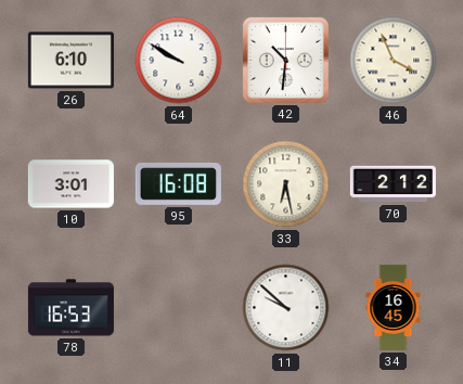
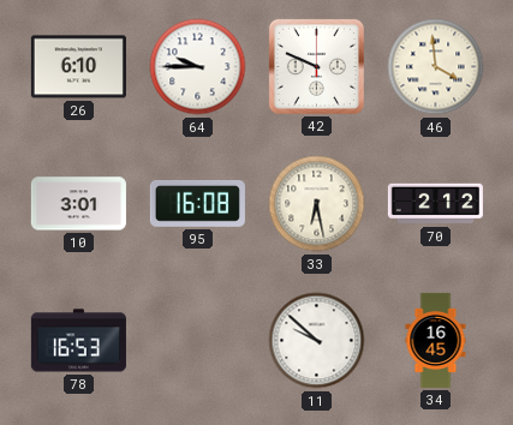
64: 9:50 -> 9:45
42: 10:31 -> 9:49
46: 3:56 -> 3:59
